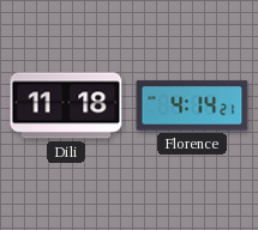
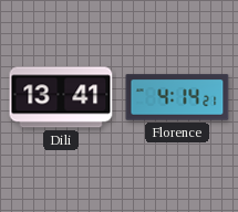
Dili: 11:18 -> 13:41
